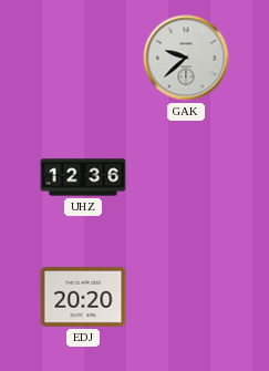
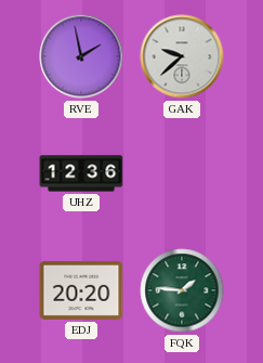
RVE: none -> 1:58
FQK: none -> 1:46
